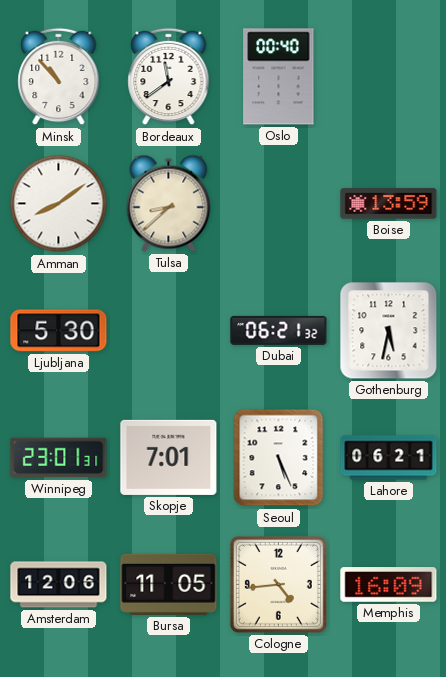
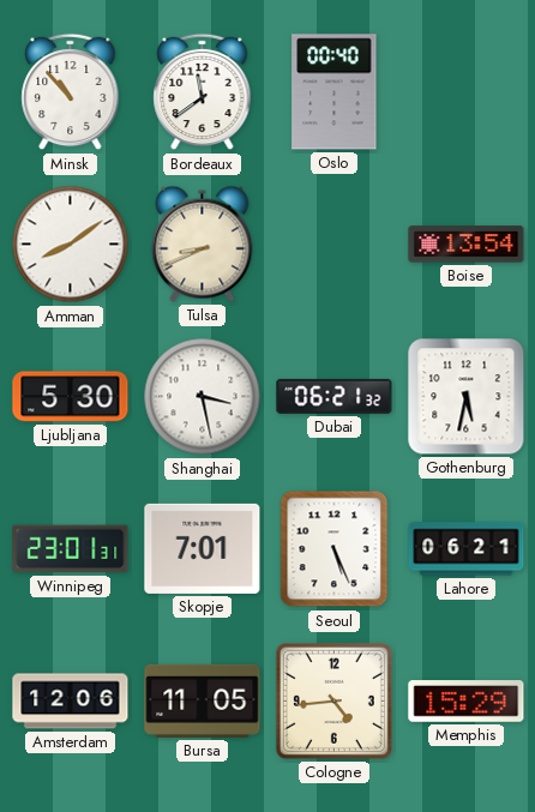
Tulsa: 8:38 -> 8:41
Boise: 13:59 -> 13:54
Shanghai: none -> 3:28
Memphis: 16:09 -> 15:29
